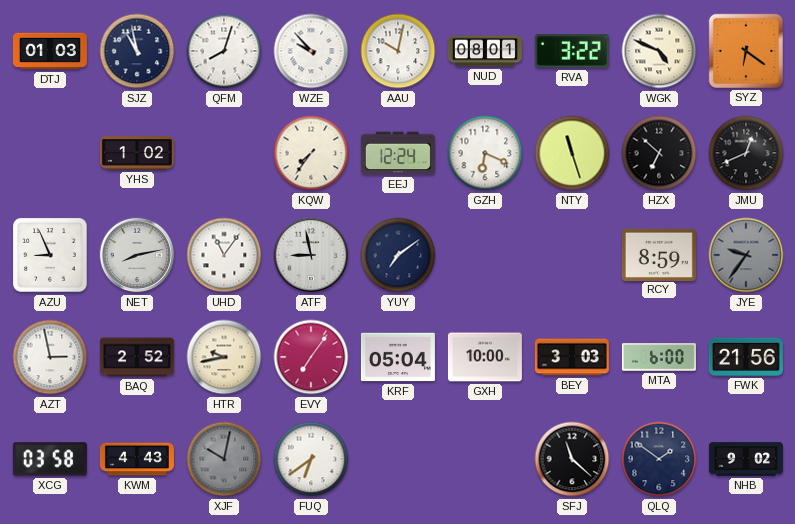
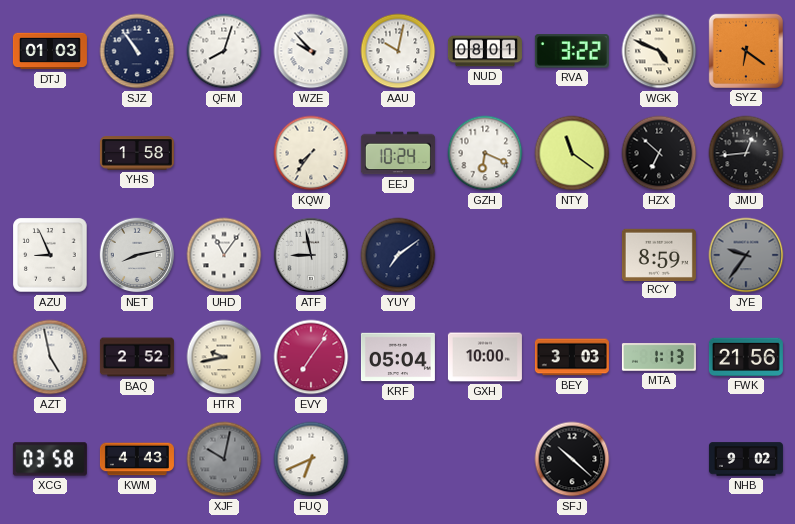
SJZ: 10:58 -> 10:54
YHS: 1:02 -> 1:58
EEJ: 12:24 -> 10:24
NTY: 11:27 -> 11:21
JMU: 12:41 -> 12:44
AZT: 2:58 -> 4:58
MTA: 6:00 -> 1:13
FUQ: 6:39 -> 6:41
SFJ: 11:22 -> 10:22
QLQ: 1:51 -> none
